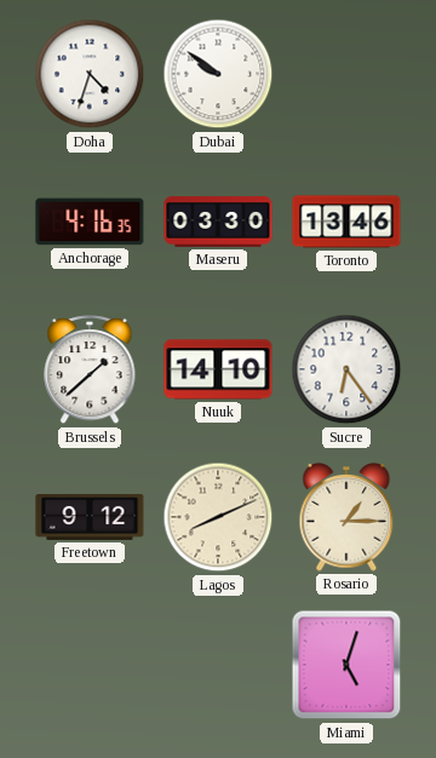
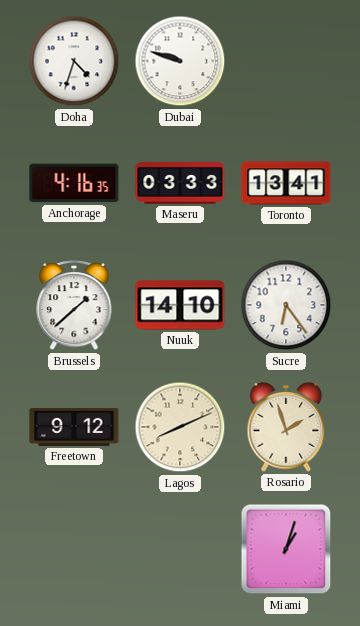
Dubai: 9:51 -> 9:48
Maseru: 03:30 -> 03:33
Toronto: 13:46 -> 13:41
Rosario: 1:15 -> 1:57
Miami: 5:03 -> 1:03
